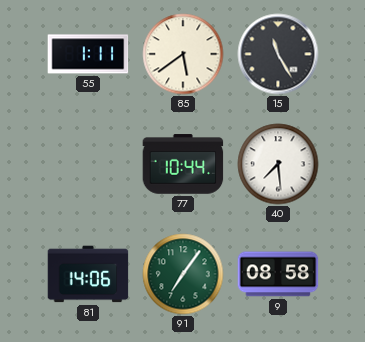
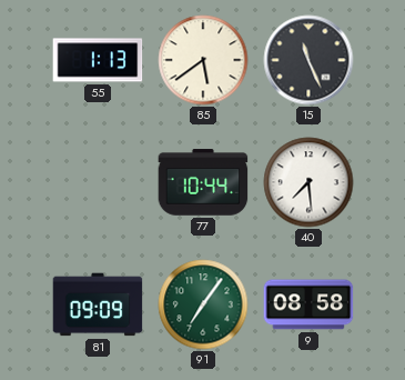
55: 1:11 -> 1:13
15: 11:25 -> 11:26
81: 14:06 -> 09:09
